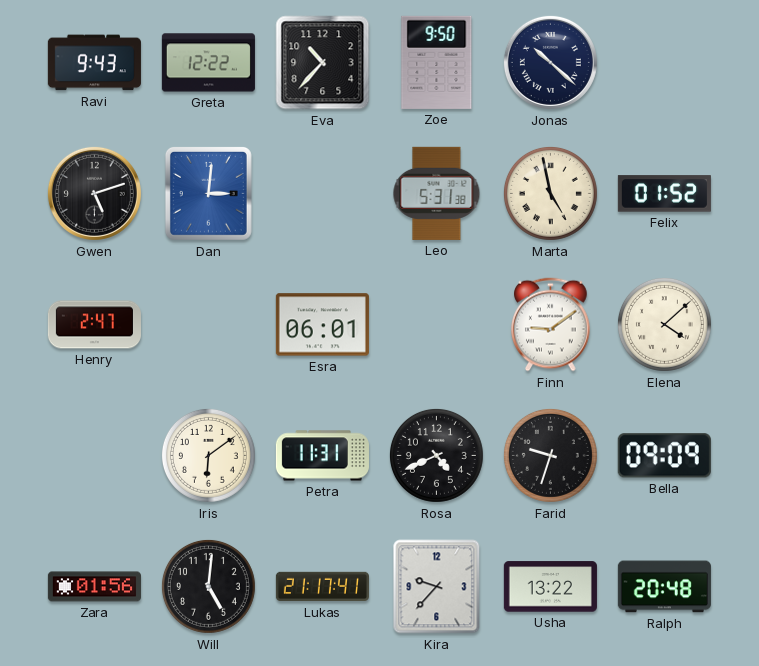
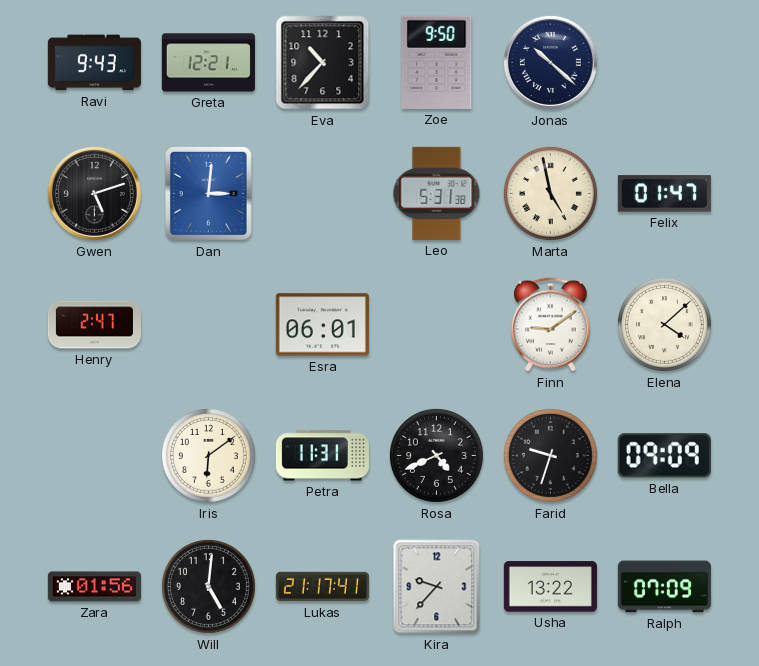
Greta: 12:22 -> 12:21
Felix: 01:52 -> 01:47
Ralph: 20:48 -> 07:09
